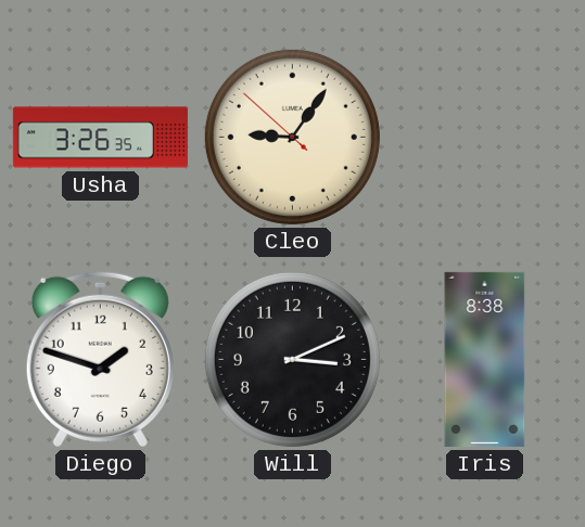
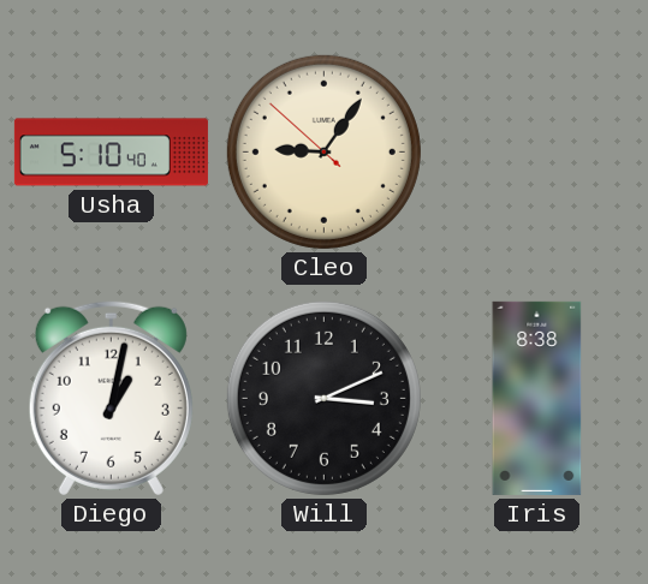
Usha: 3:26 -> 5:10
Diego: 1:48 -> 1:02
